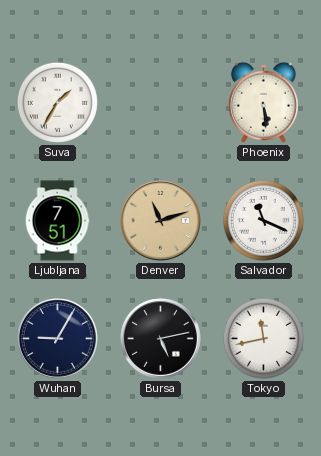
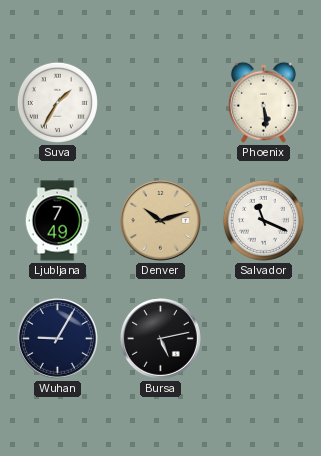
Ljubljana: 7:51 -> 7:49
Denver: 11:12 -> 10:12
Tokyo: 11:43 -> none
